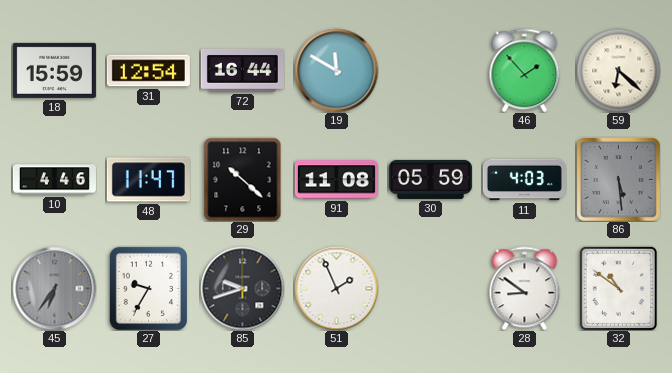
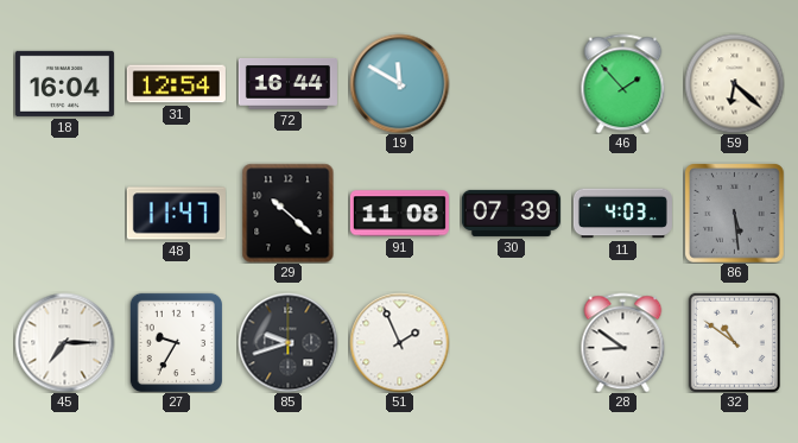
18: 15:59 -> 16:04
10: 4:46 -> none
30: 05:59 -> 07:39
45: 6:36 -> 7:15
45 dial: grey -> white
